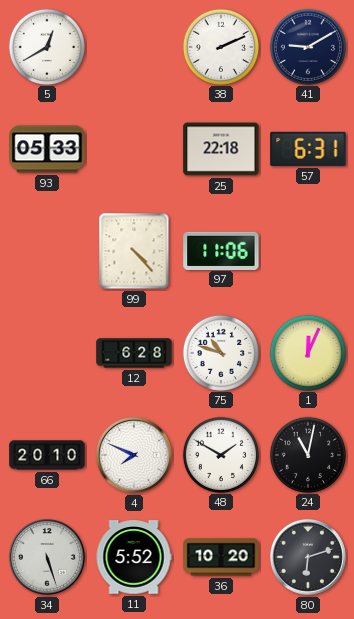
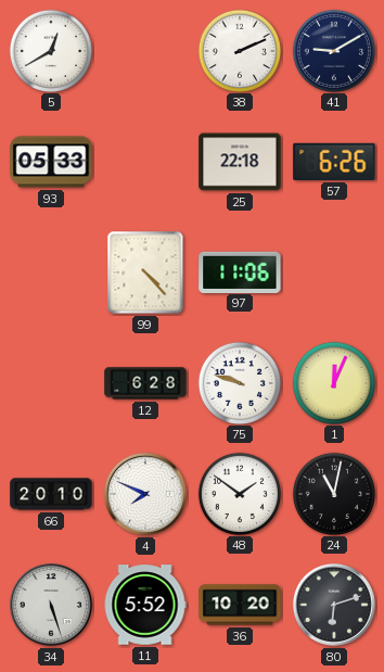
57: 6:31 -> 6:26
75: 10:48 -> 9:48
48: 1:50 -> 1:51
